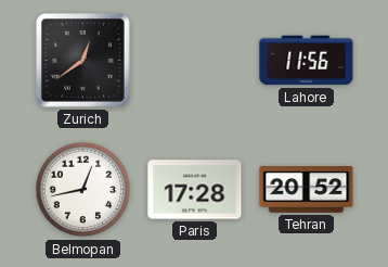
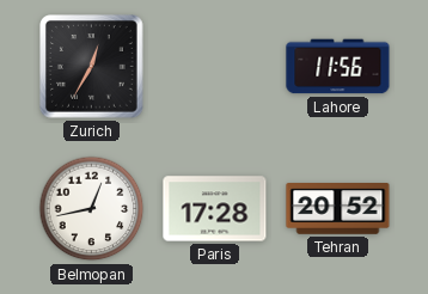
Zurich: 12:39 -> 12:35
